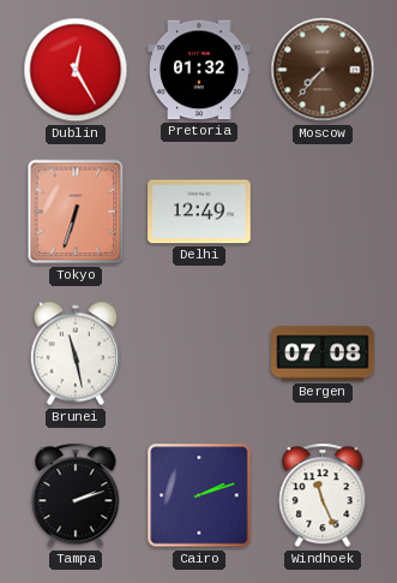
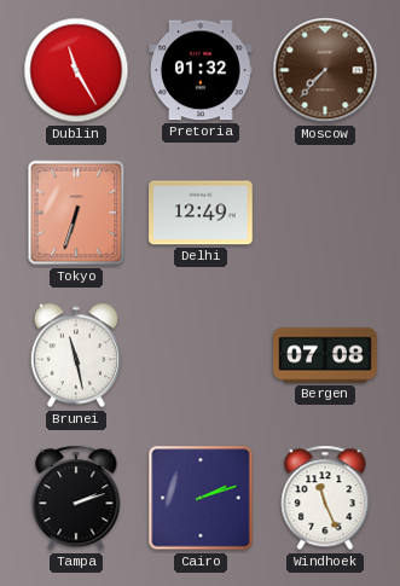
Dublin: 12:25 -> 11:25
